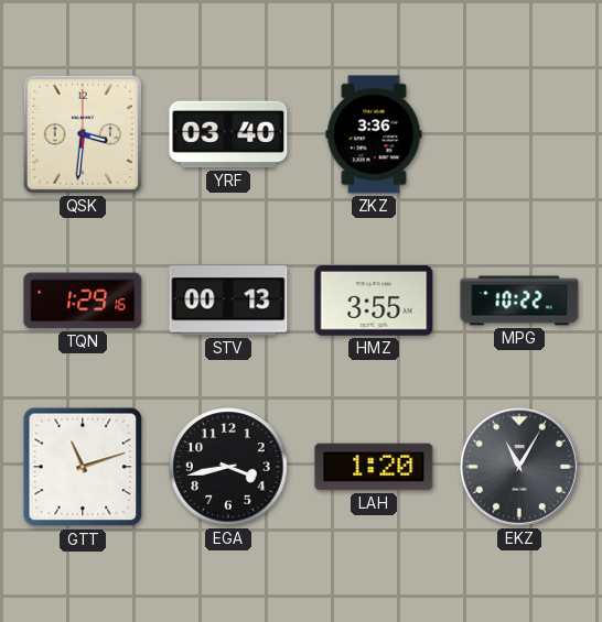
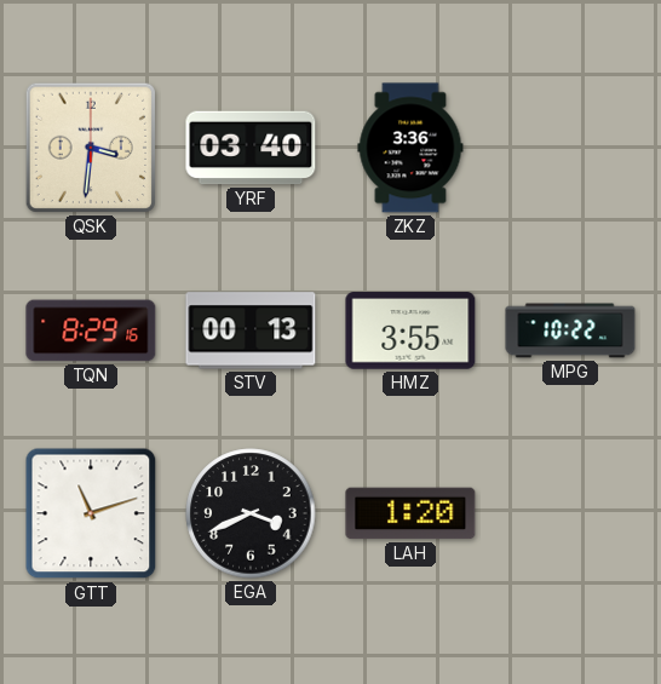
TQN: 1:29 -> 8:29
EGA: 3:43 -> 3:41
EKZ: 11:05 -> none
